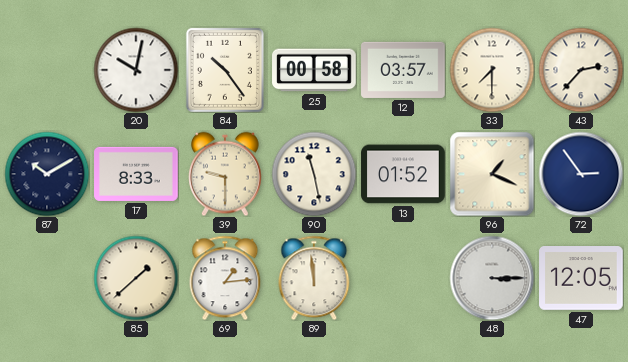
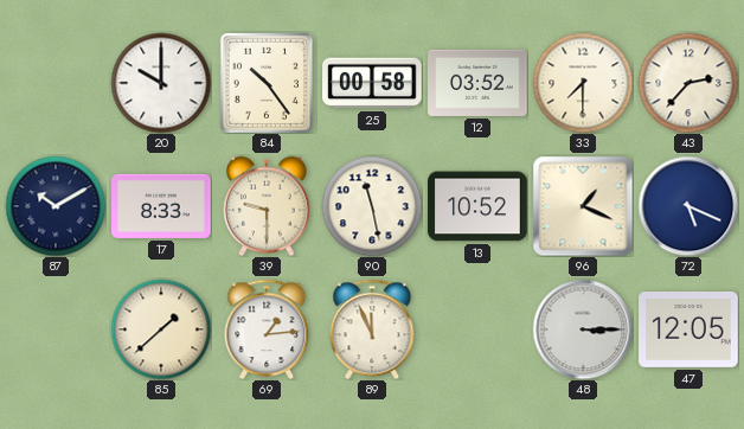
20: 10:02 -> 10:00
12: 03:57 -> 03:52
13: 01:52 -> 10:52
72: 2:54 -> 5:19
89: 11:59 -> 11:56
